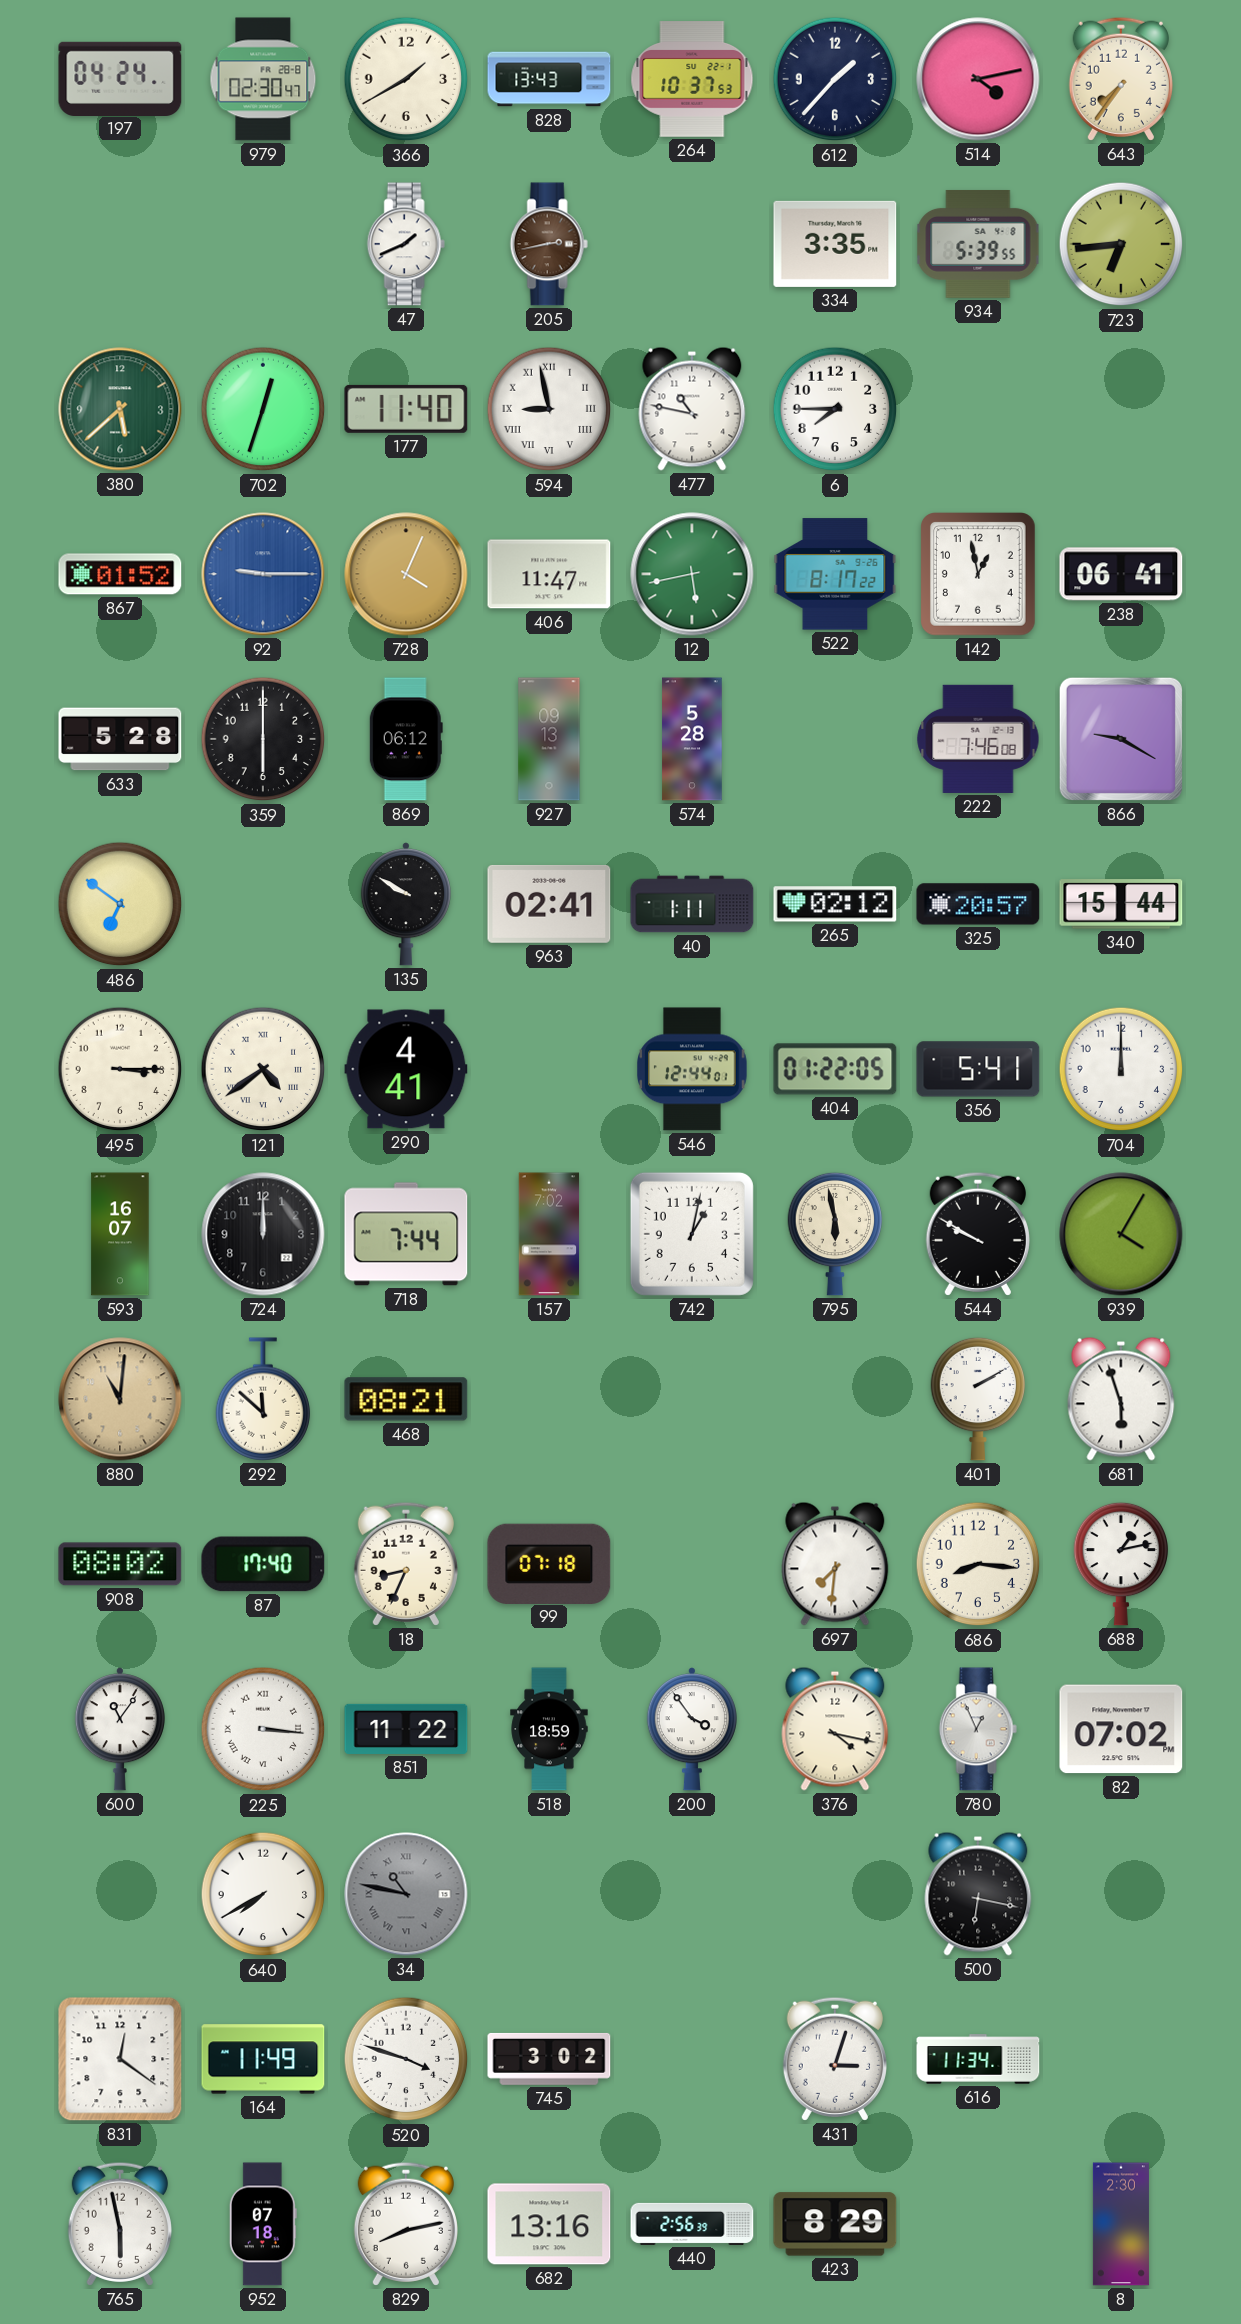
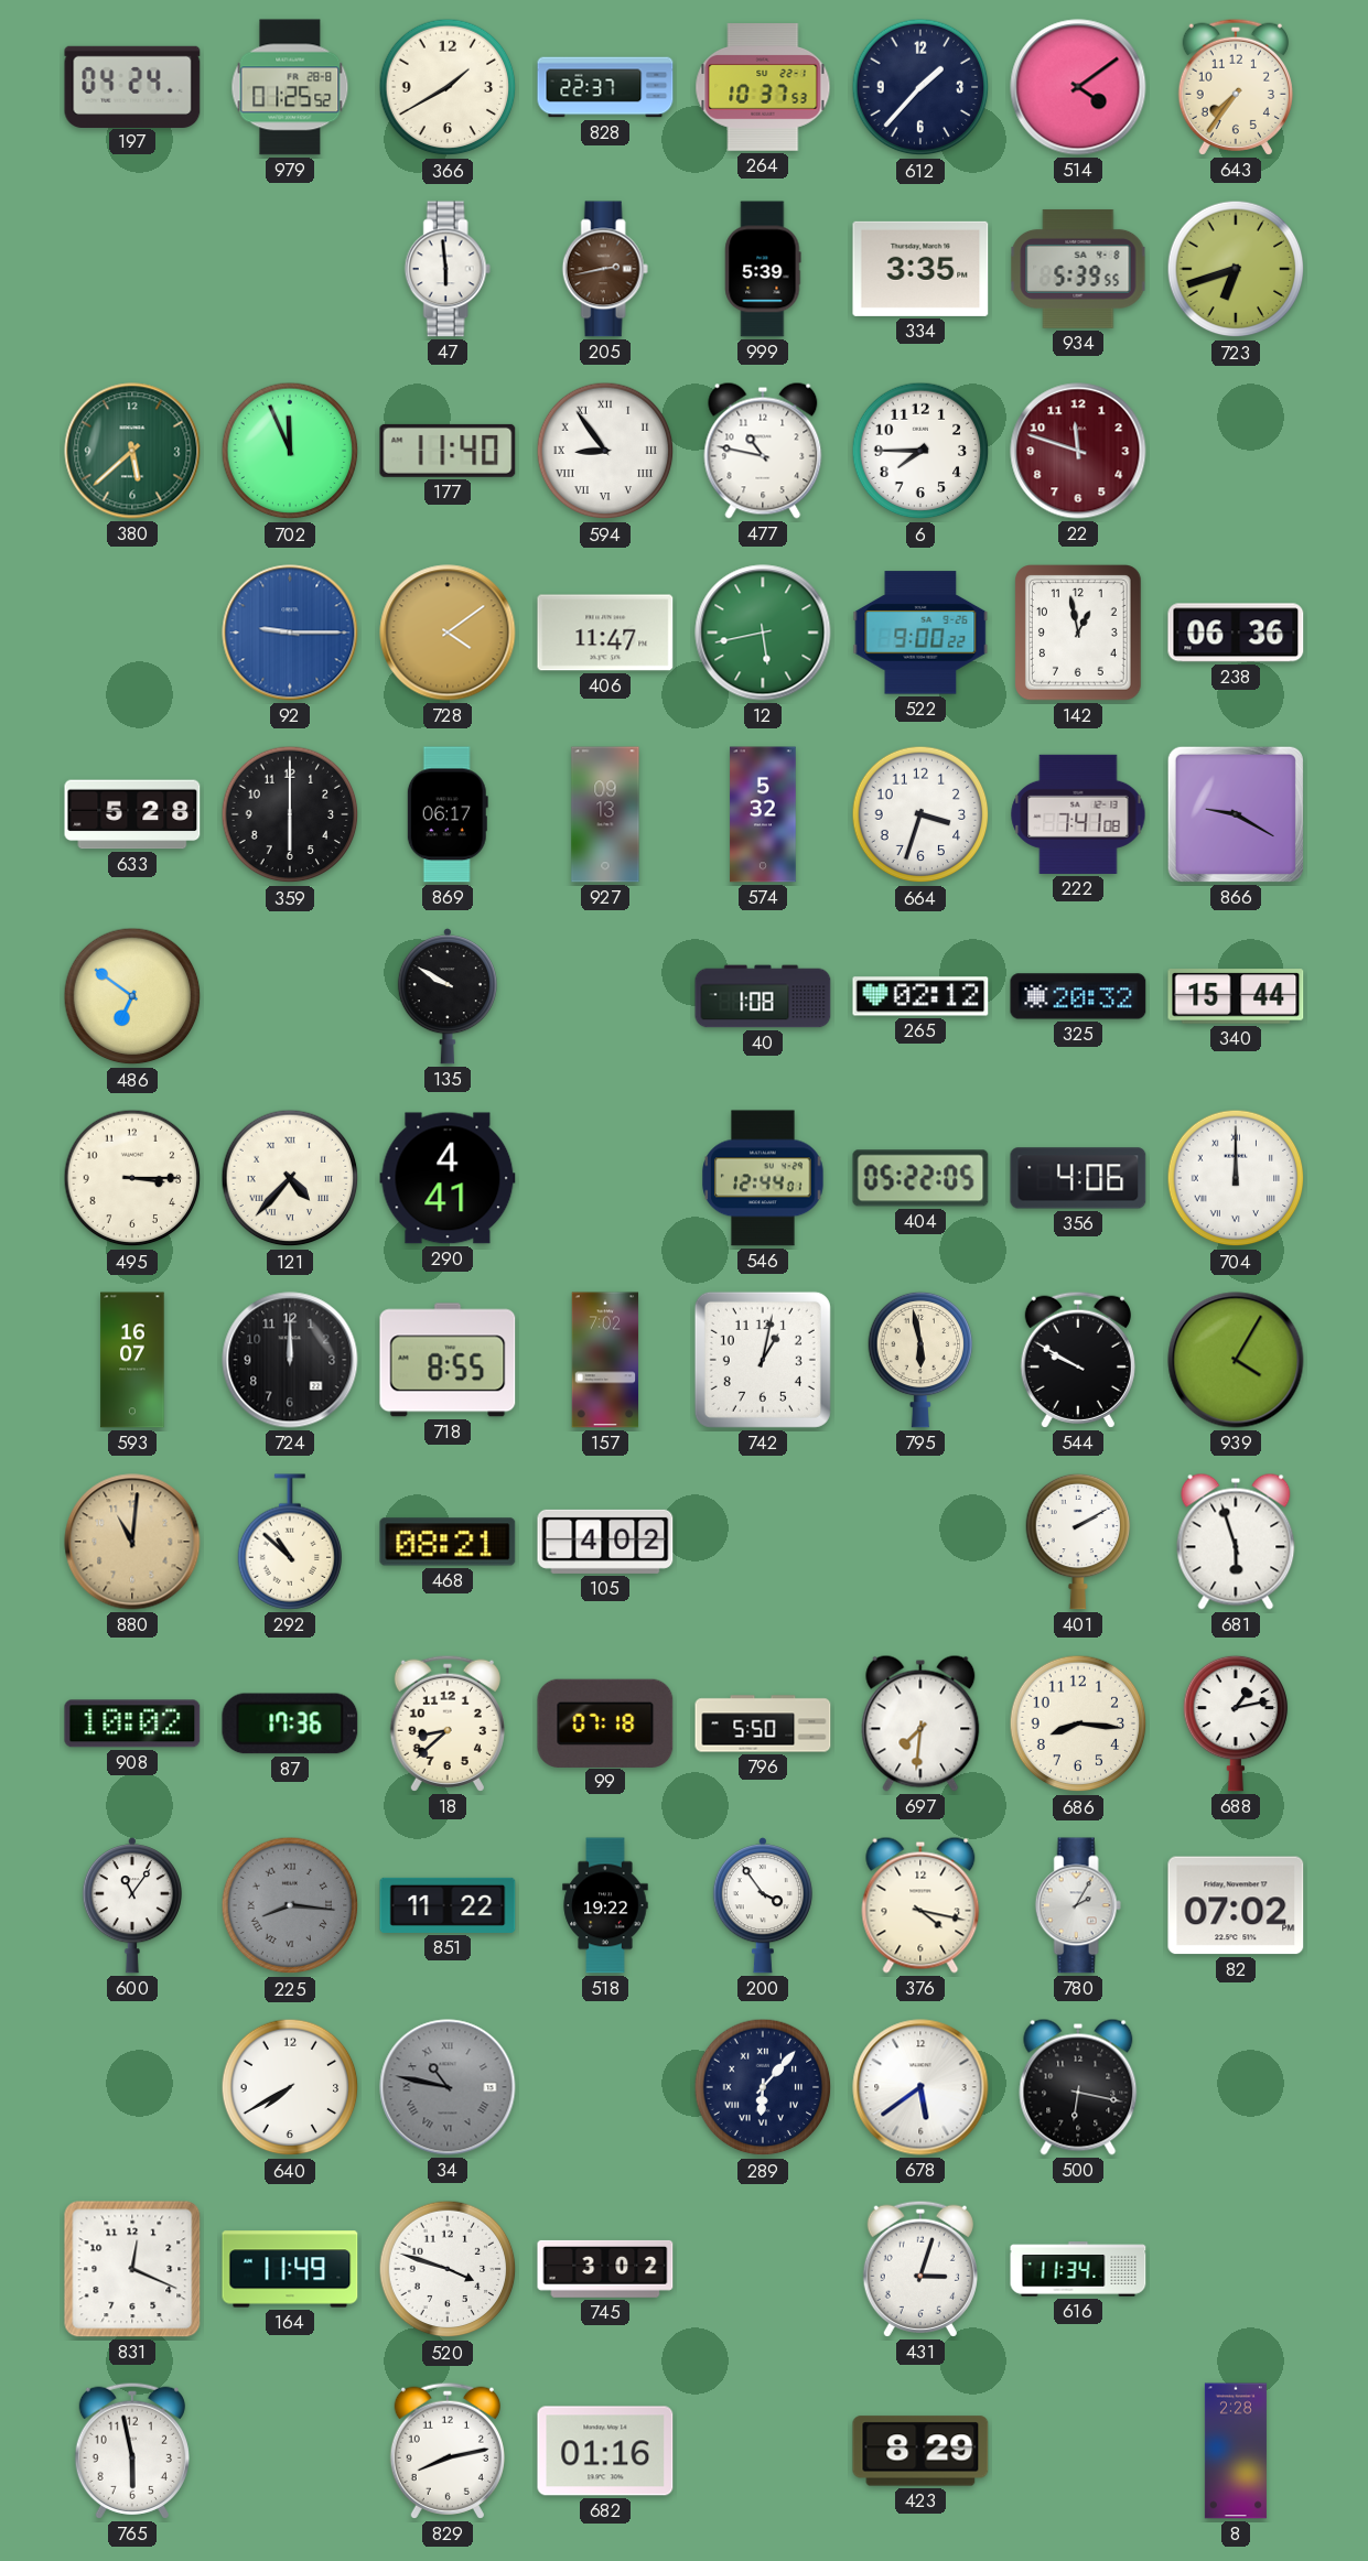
979: 02:30 -> 01:25
828: 13:43 -> 22:37
514: 4:13 -> 4:09
47: 1:41 -> 5:59
999: none -> 5:39
723: 6:44 -> 6:42
702: 12:33 -> 11:56
594: 8:58 -> 8:54
22: none -> 11:48
867: 01:52 -> none
728: 4:04 -> 4:09
522: 8:17 -> 9:00
238: 06:41 -> 06:36
869: 06:12 -> 06:17
574: 5:28 -> 5:32
664: none -> 3:33
222: 7:46 -> 7:41
963: 02:41 -> none
40: 1:11 -> 1:08
325: 20:57 -> 20:32
121: 4:39 -> 4:37
404: 01:22 -> 05:22
356: 5:41 -> 4:06
704 numerals: Arabic -> Roman
718: 7:44 -> 8:55
292: 11:52 -> 10:52
105: none -> 4:02
908: 08:02 -> 10:02
87: 17:40 -> 17:36
18: 8:34 -> 8:38
796: none -> 5:50
225: 3:16 -> 8:16
225 dial: white -> grey
518: 18:59 -> 19:22
780: 12:56 -> 2:05
289: none -> 6:07
678: none -> 5:39
831: 12:21 -> 12:19
952: 07:18 -> none
682: 13:16 -> 01:16
440: 2:56 -> none
8: 2:30 -> 2:28
